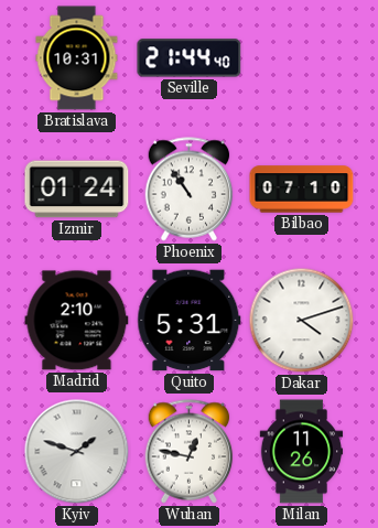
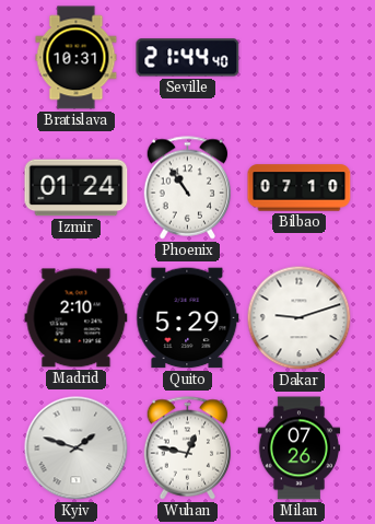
Quito: 5:31 -> 5:29
Dakar: 4:12 -> 9:12
Milan: 11:26 -> 07:26
